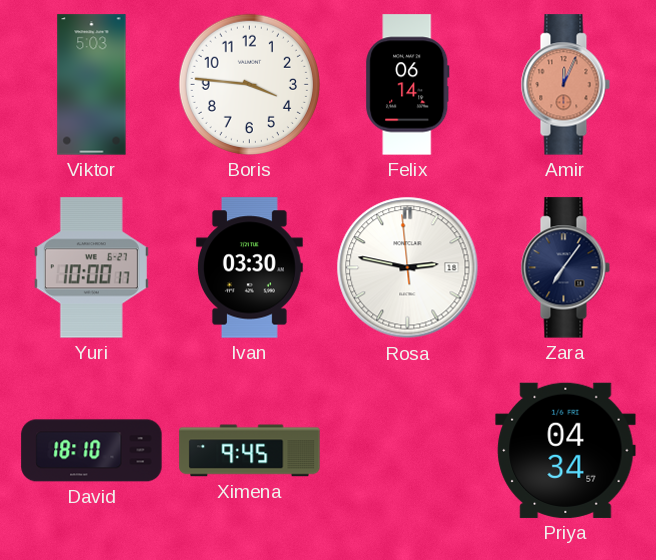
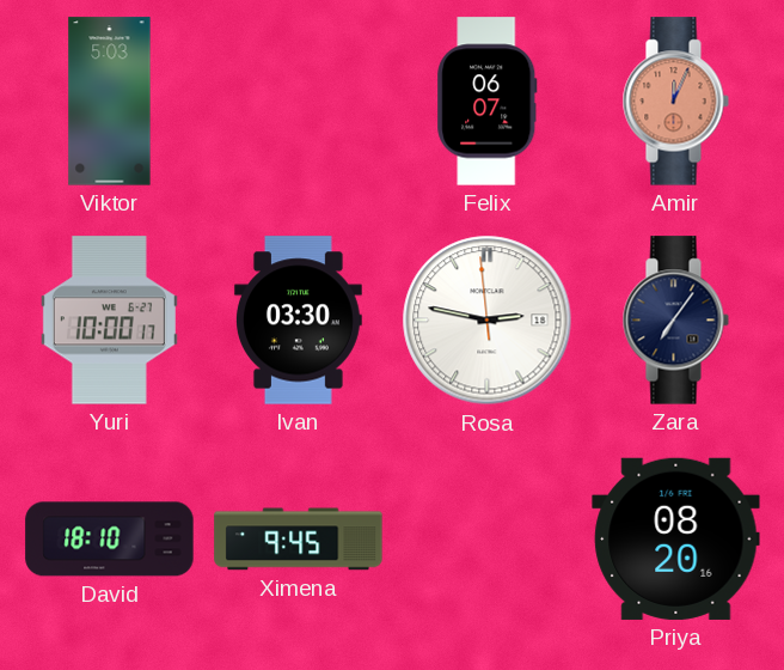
Boris: 3:46 -> none
Felix: 06:14 -> 06:07
Priya: 04:34 -> 08:20
